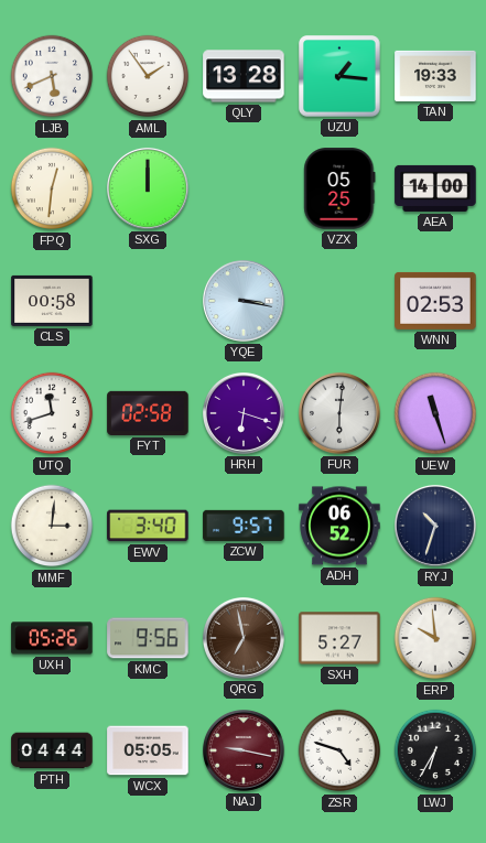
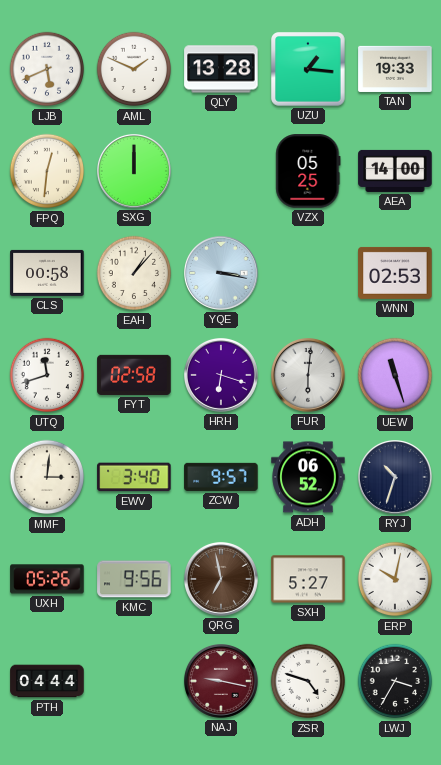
AML: 1:54 -> 1:49
EAH: none -> 1:07
ERP: 9:59 -> 10:02
WCX: 05:05 -> none
LWJ: 6:35 -> 3:35
